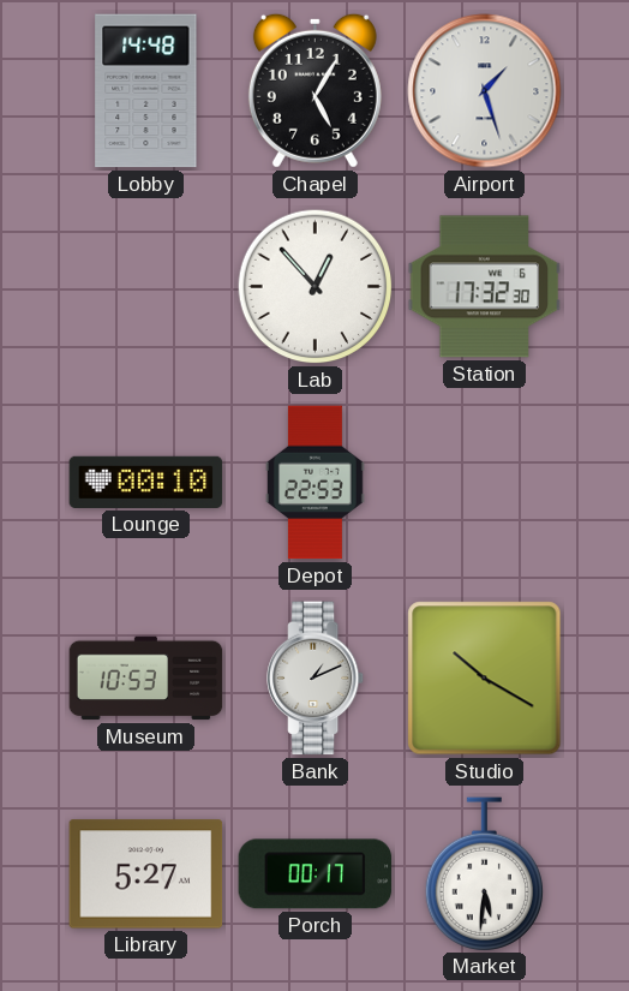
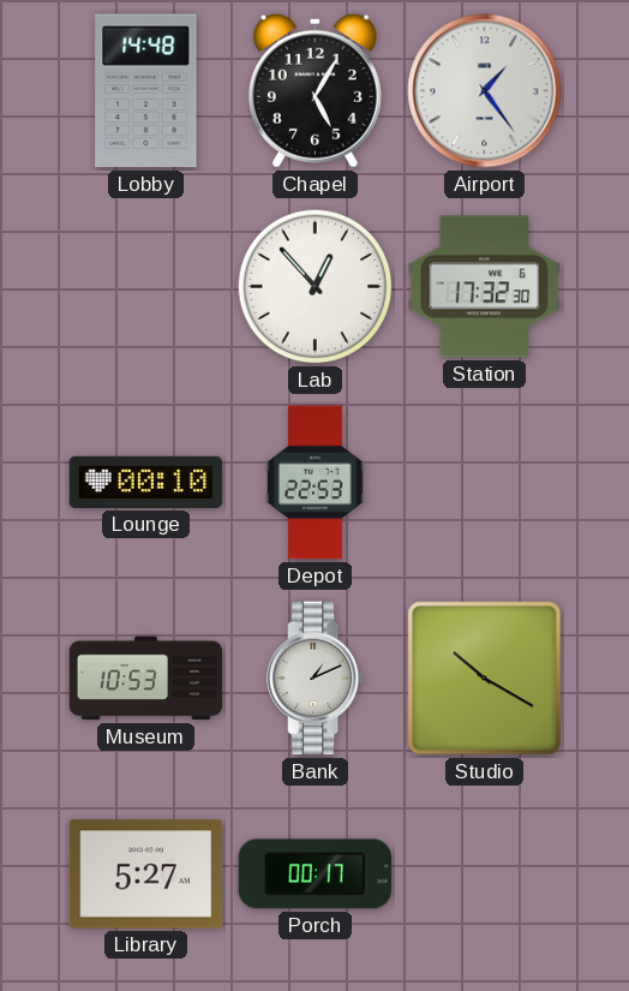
Airport: 1:27 -> 1:24
Market: 5:31 -> none
